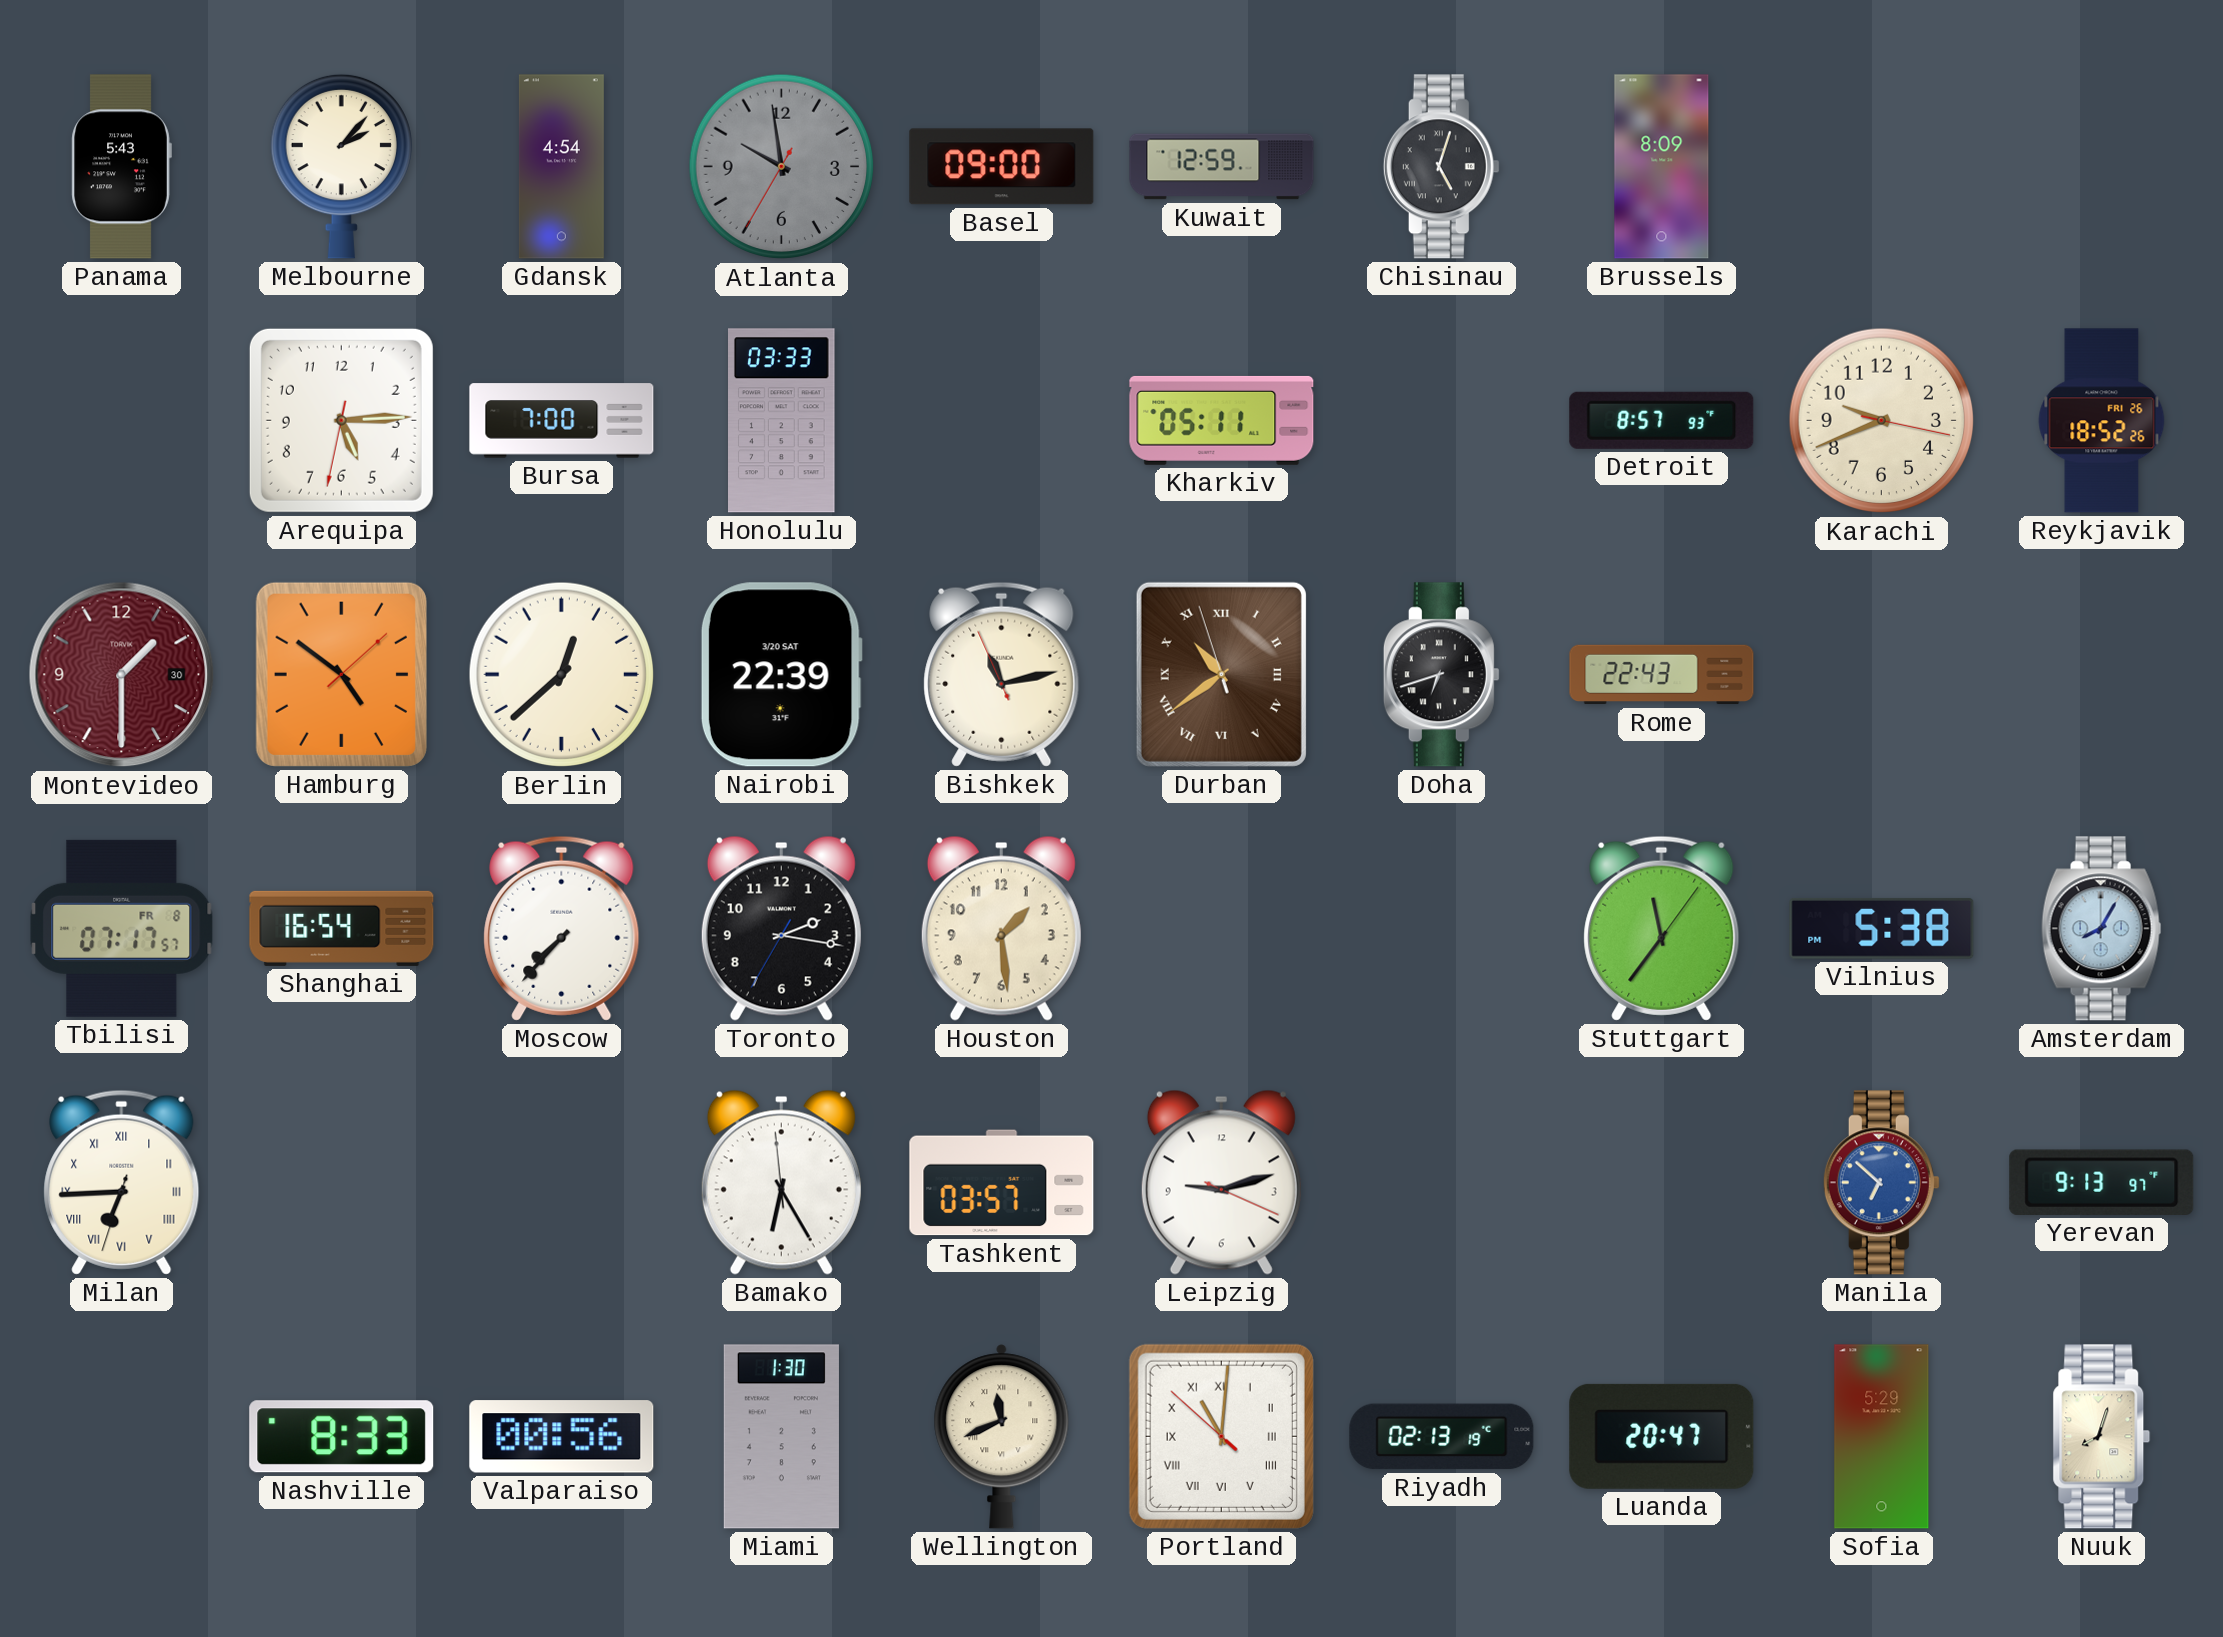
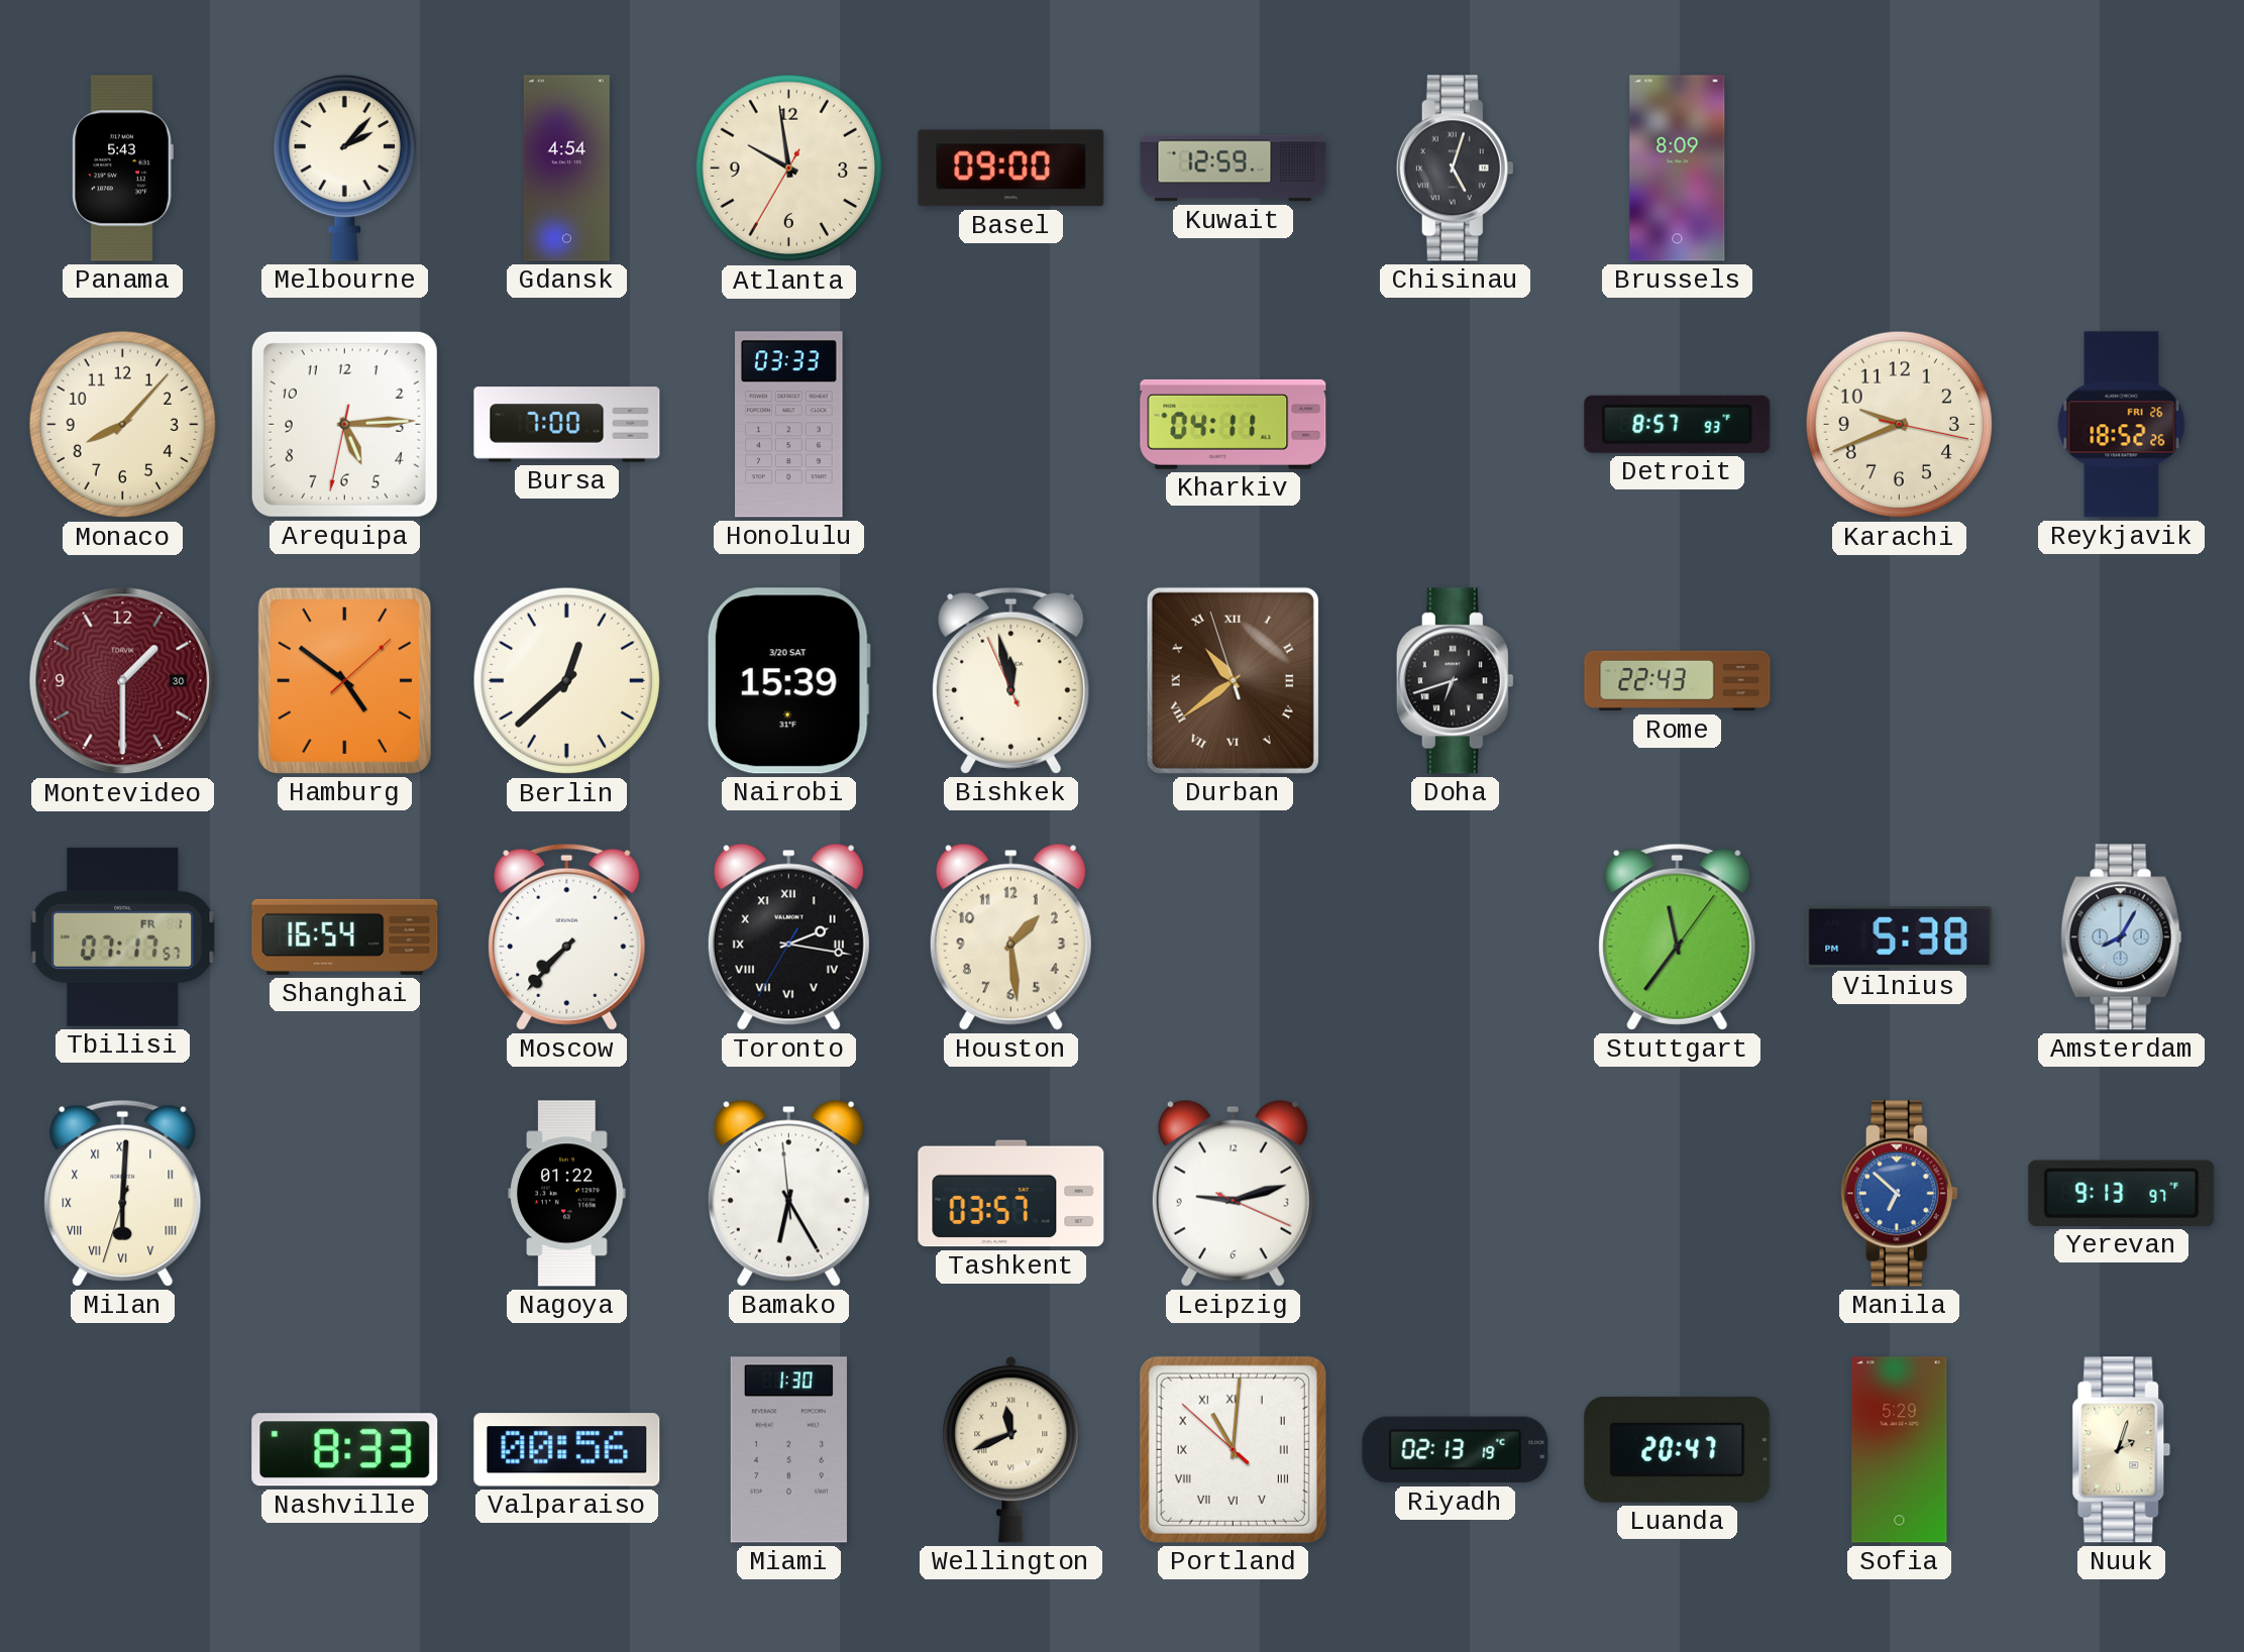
Atlanta dial: grey -> cream
Monaco: none -> 8:07
Kharkiv: 05:11 -> 04:11
Nairobi: 22:39 -> 15:39
Bishkek: 11:12 -> 11:57
Tbilisi date: FR 8 -> FR 1
Toronto numerals: Arabic -> Roman
Milan: 6:44 -> 6:00
Nagoya: none -> 01:22
Nuuk: 8:03 -> 2:03
